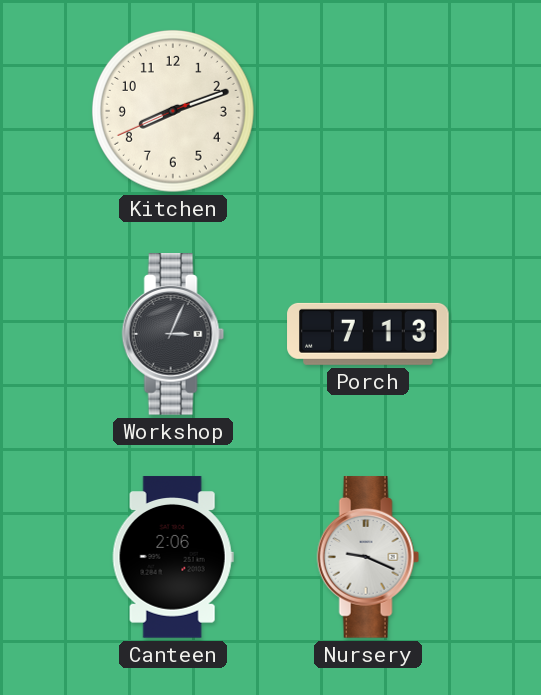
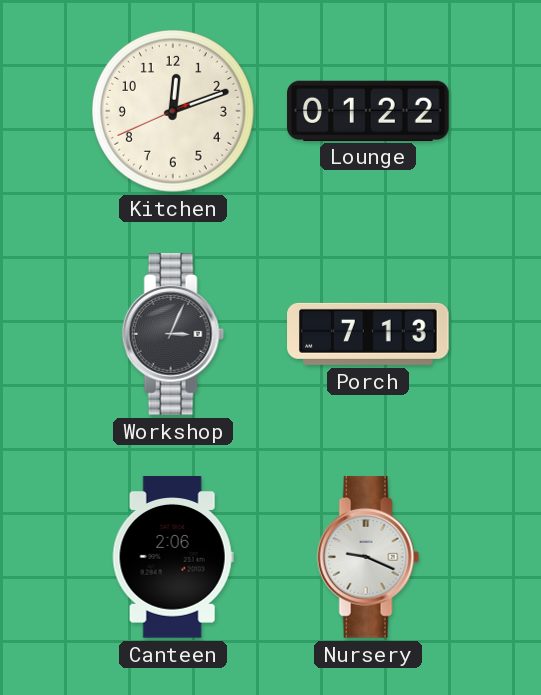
Kitchen: 8:11 -> 12:11
Lounge: none -> 01:22
